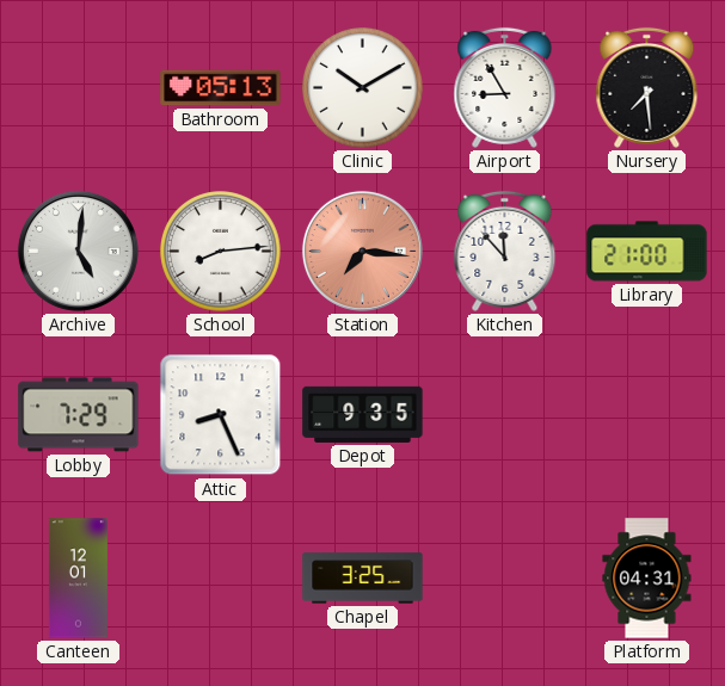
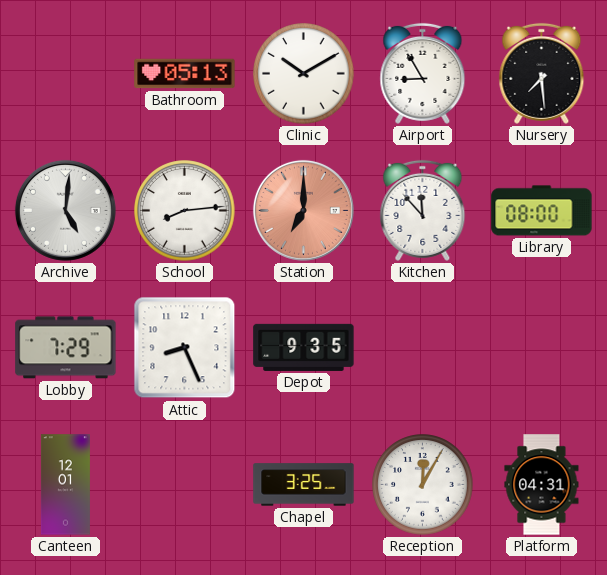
Station: 7:16 -> 7:00
Library: 21:00 -> 08:00
Reception: none -> 12:05
